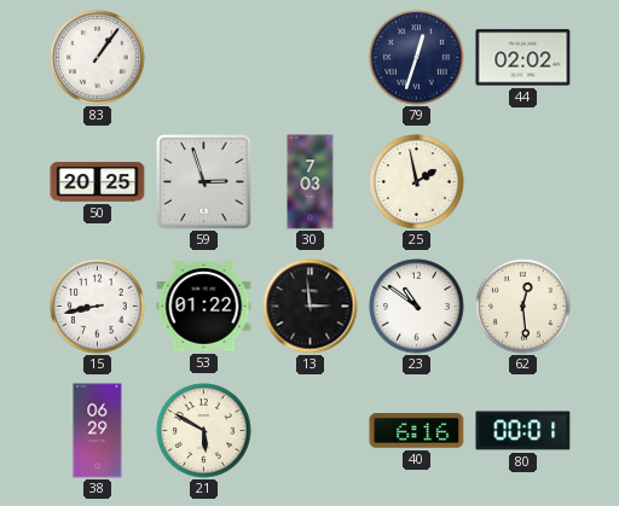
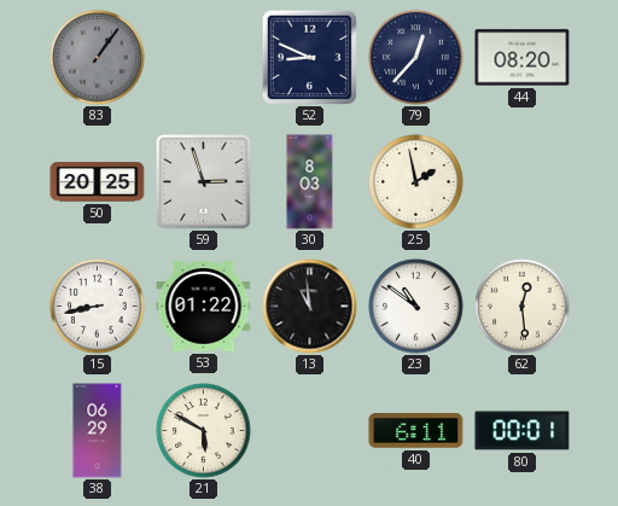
83 dial: white -> grey
52: none -> 8:49
79: 12:33 -> 12:37
44: 02:02 -> 08:20
30: 7:03 -> 8:03
13: 2:59 -> 10:59
40: 6:16 -> 6:11
